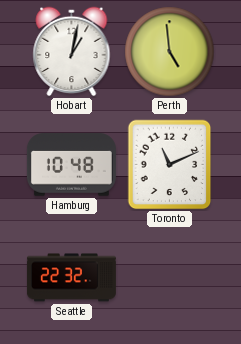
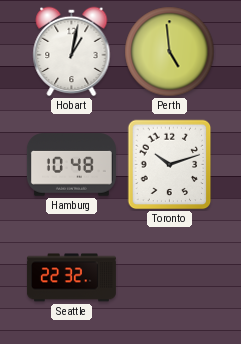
Toronto: 11:11 -> 10:12
